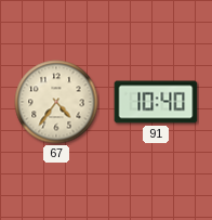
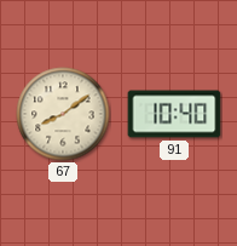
67: 4:36 -> 8:09
